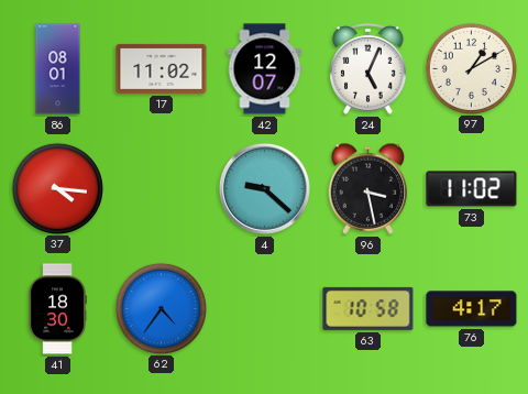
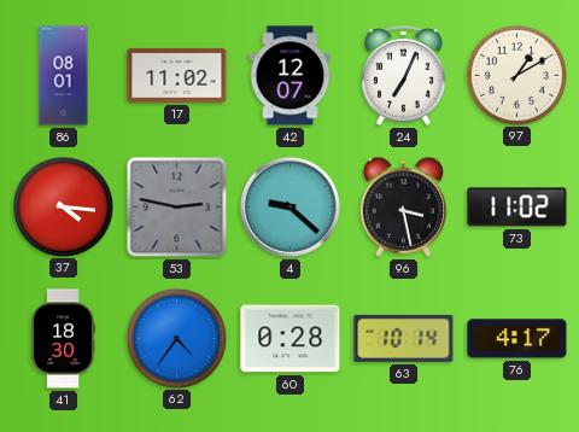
24: 5:04 -> 7:04
53: none -> 2:47
60: none -> 0:28
63: 10:58 -> 10:14
